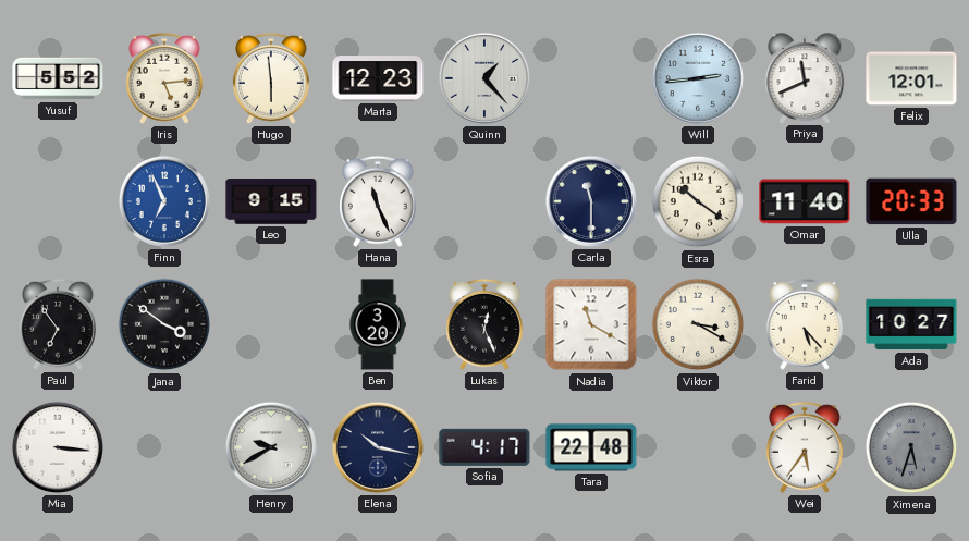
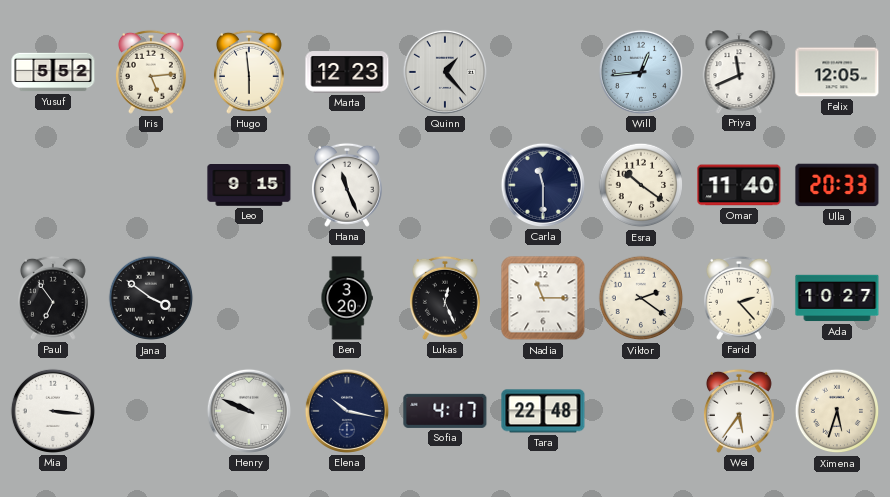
Will: 2:44 -> 12:44
Felix: 12:01 -> 12:05
Finn: 6:56 -> none
Nadia: 11:20 -> 11:15
Viktor: 3:20 -> 2:21
Farid: 5:23 -> 2:23
Henry: 9:40 -> 9:49
Ximena dial: grey -> cream
